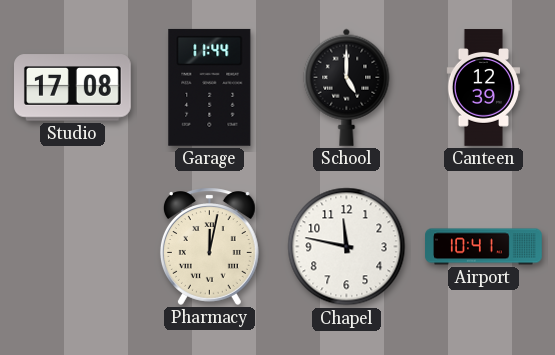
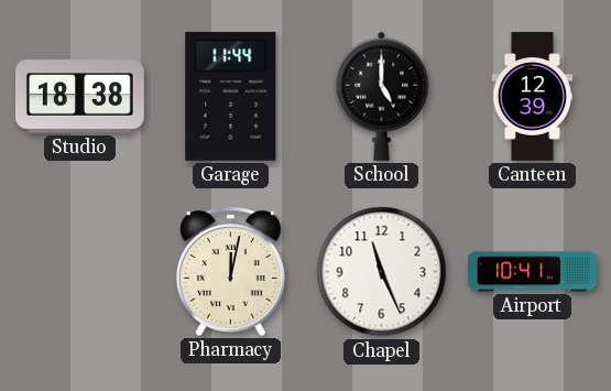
Studio: 17:08 -> 18:38
Chapel: 11:47 -> 11:26
